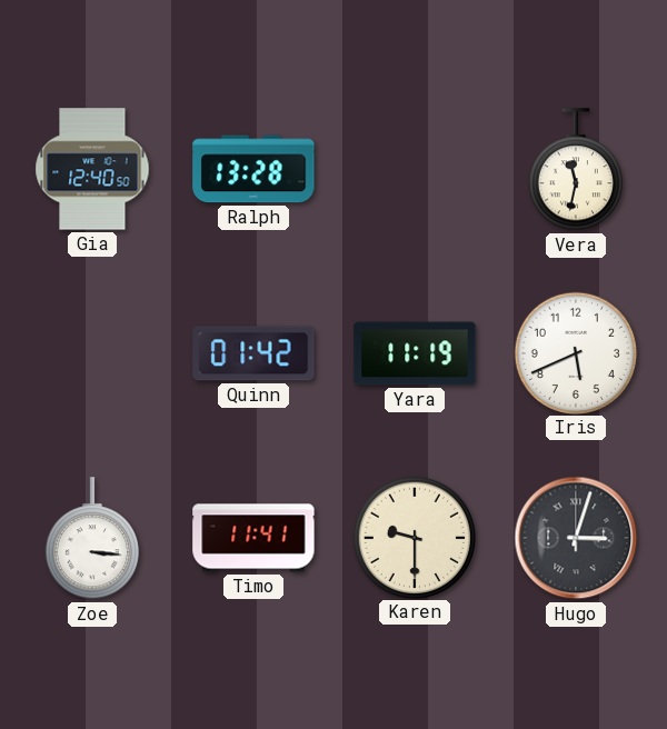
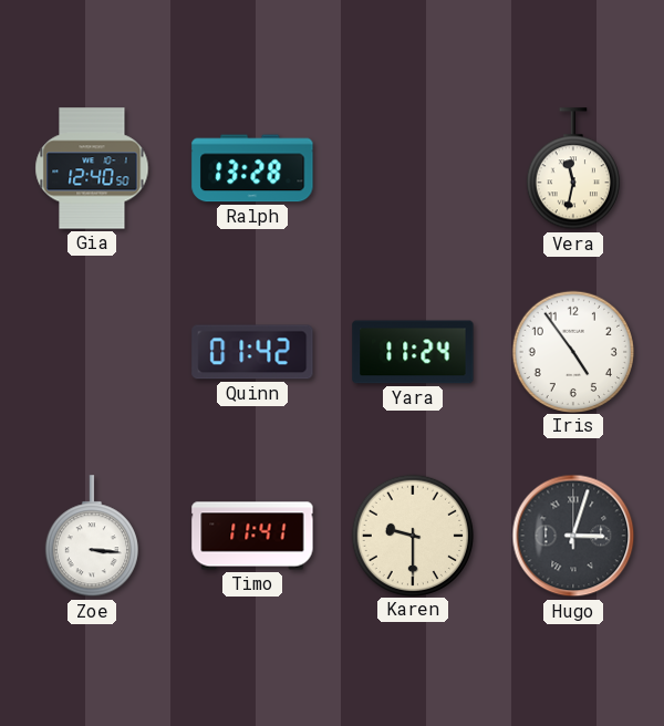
Yara: 11:19 -> 11:24
Iris: 5:41 -> 4:54
